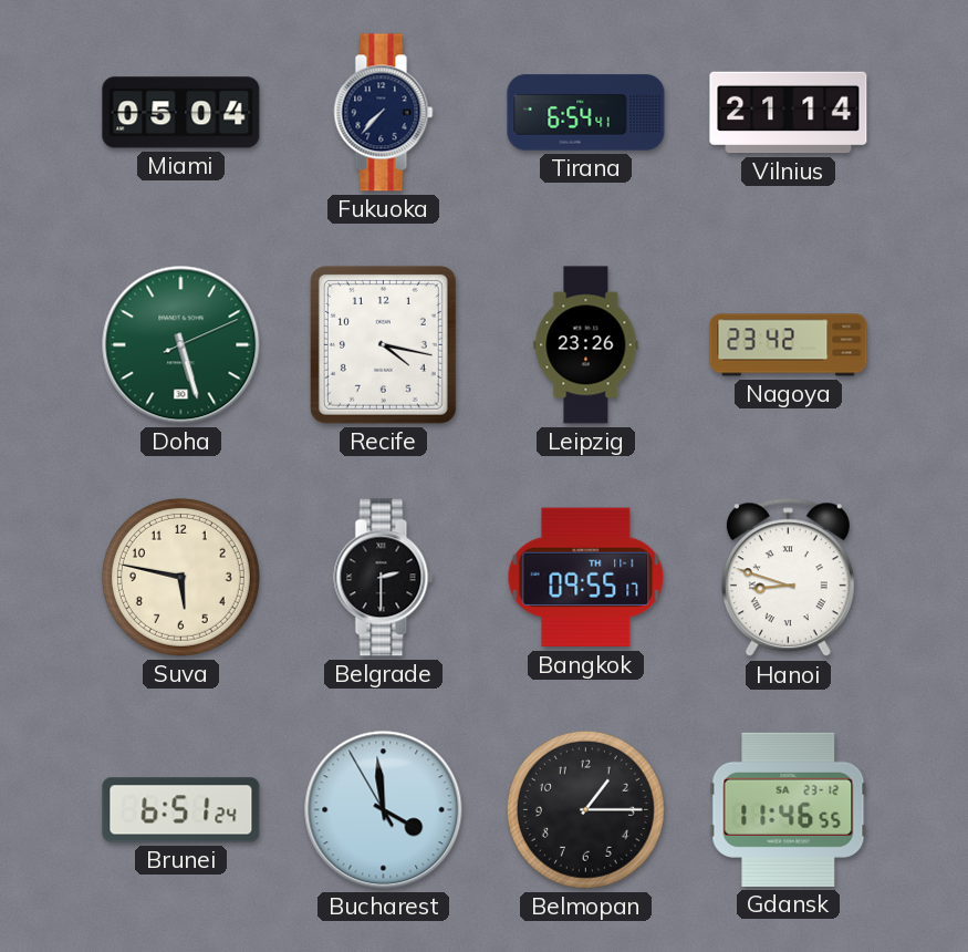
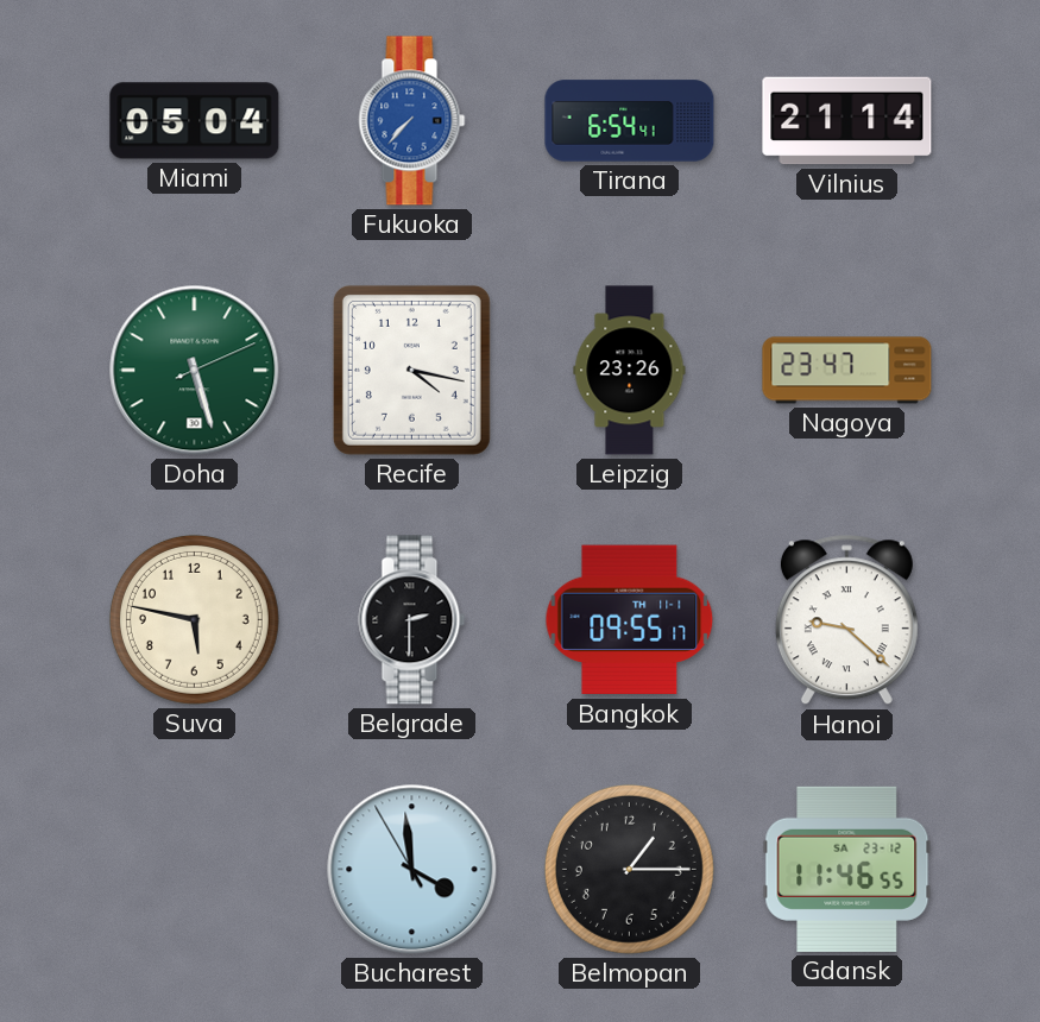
Fukuoka dial: navy -> blue
Nagoya: 23:42 -> 23:47
Hanoi: 8:48 -> 9:22
Brunei: 6:51 -> none
